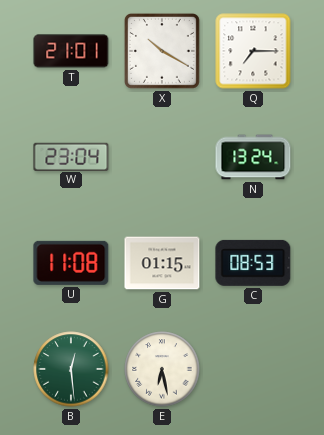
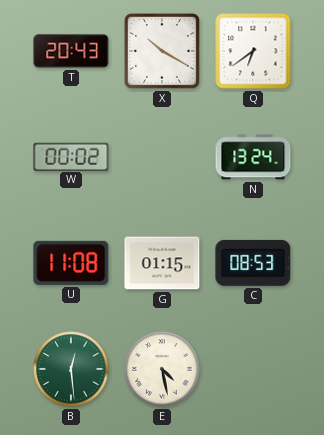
T: 21:01 -> 20:43
Q: 7:15 -> 6:39
W: 23:04 -> 00:02
E: 6:28 -> 4:28
